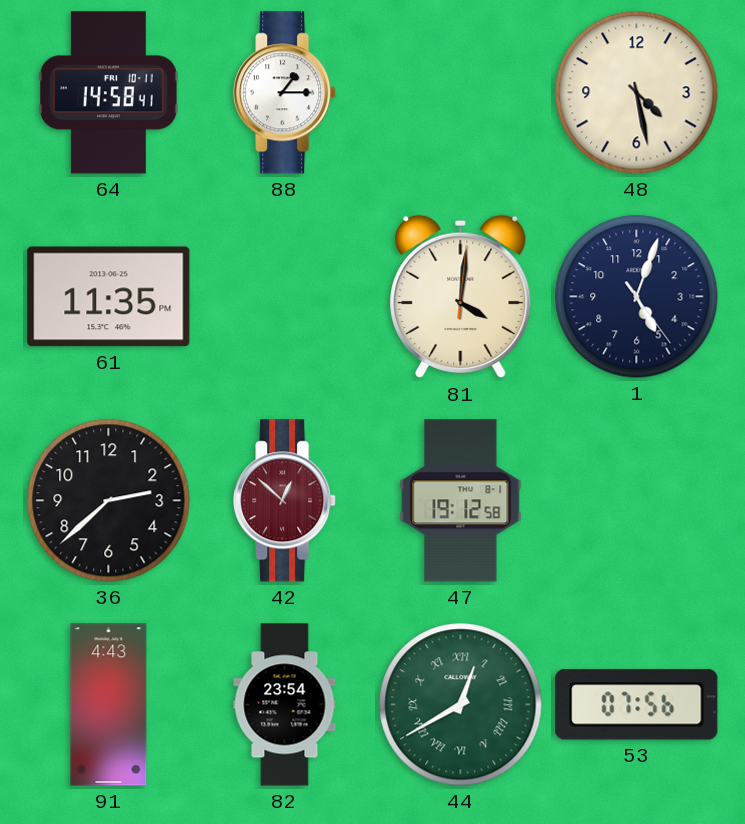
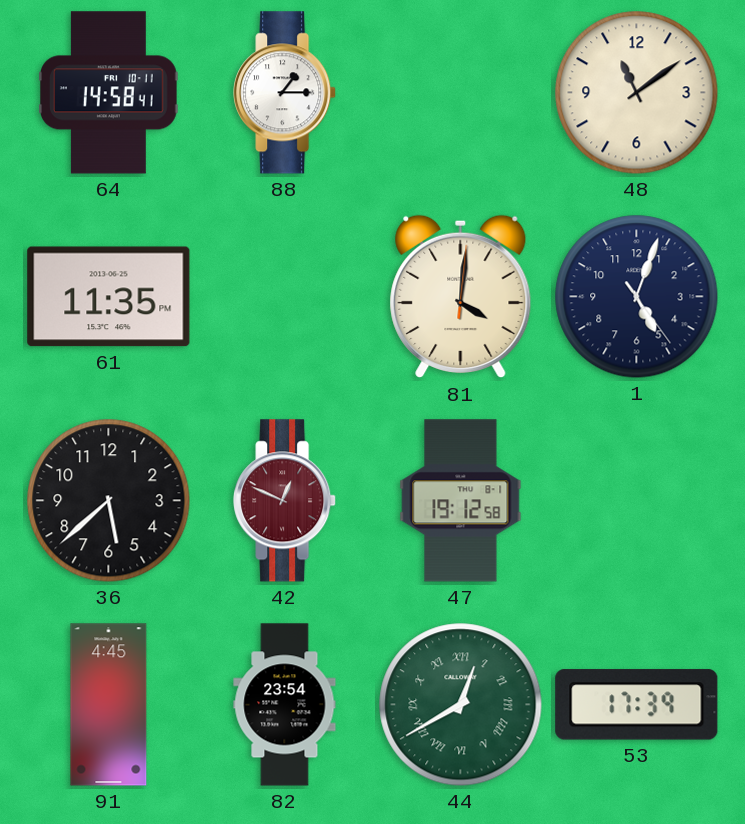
48: 4:28 -> 11:09
36: 2:38 -> 5:38
42: 12:52 -> 12:49
91: 4:43 -> 4:45
53: 07:56 -> 17:39
